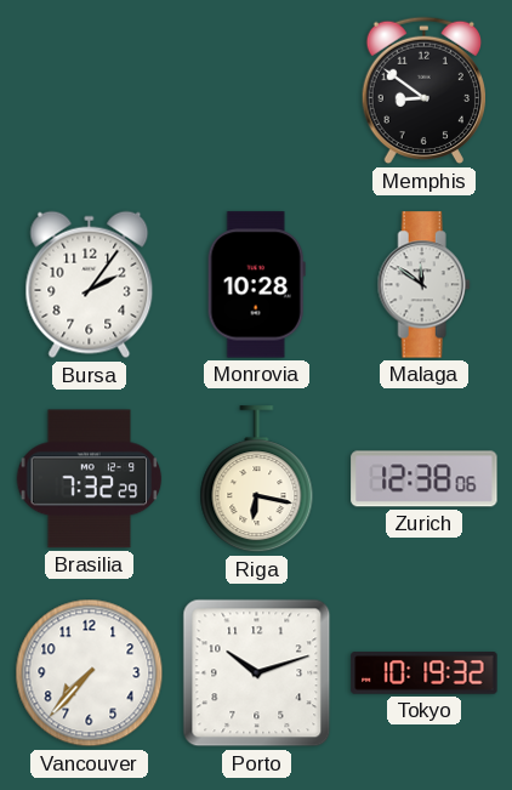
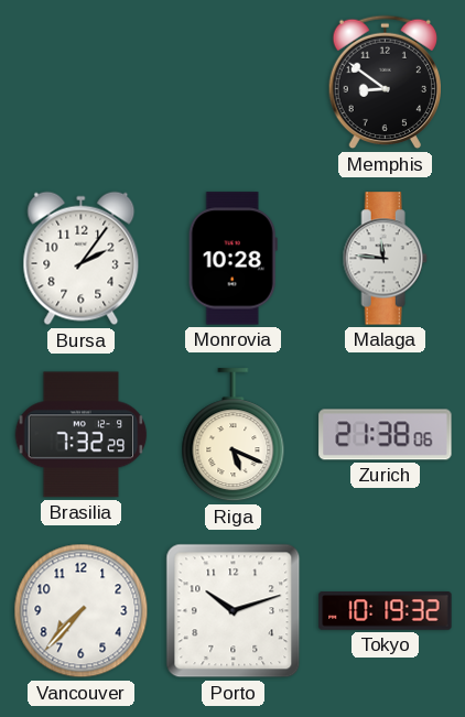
Malaga: 11:51 -> 11:46
Riga: 6:17 -> 5:19
Zurich: 12:38 -> 21:38
